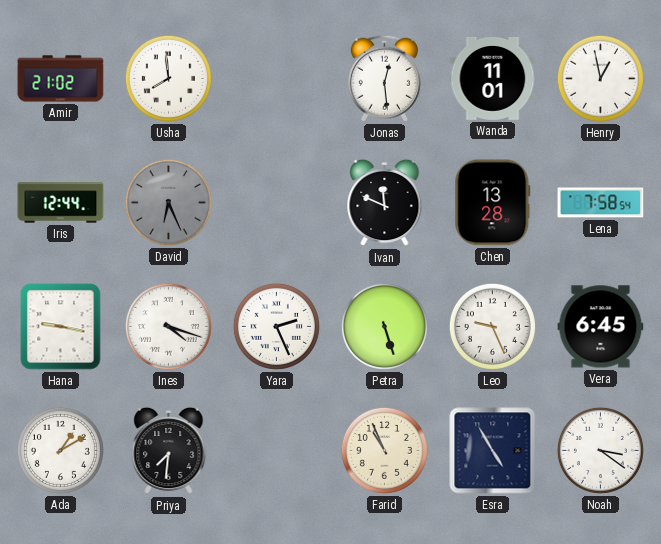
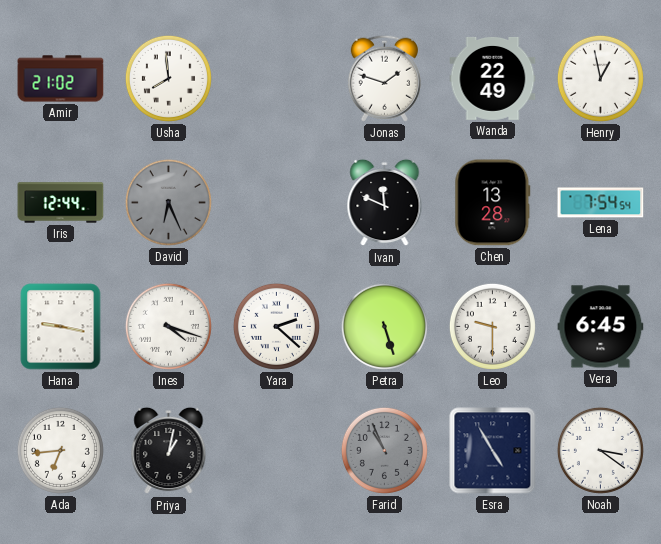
Jonas: 12:29 -> 1:48
Wanda: 11:01 -> 22:49
Lena: 7:58 -> 7:54
Yara: 2:26 -> 2:22
Leo: 9:26 -> 9:30
Ada: 1:10 -> 6:44
Priya: 7:31 -> 1:02
Farid dial: cream -> grey
